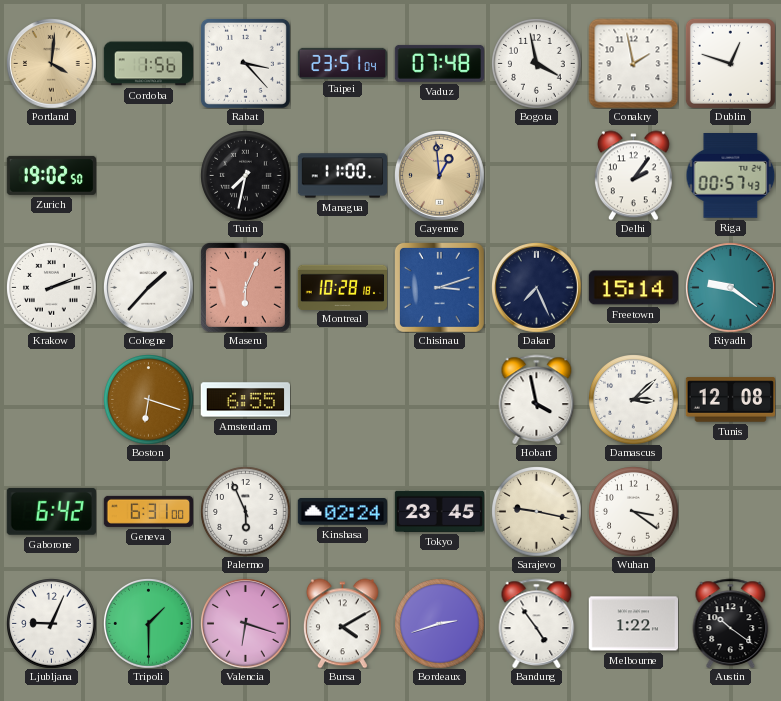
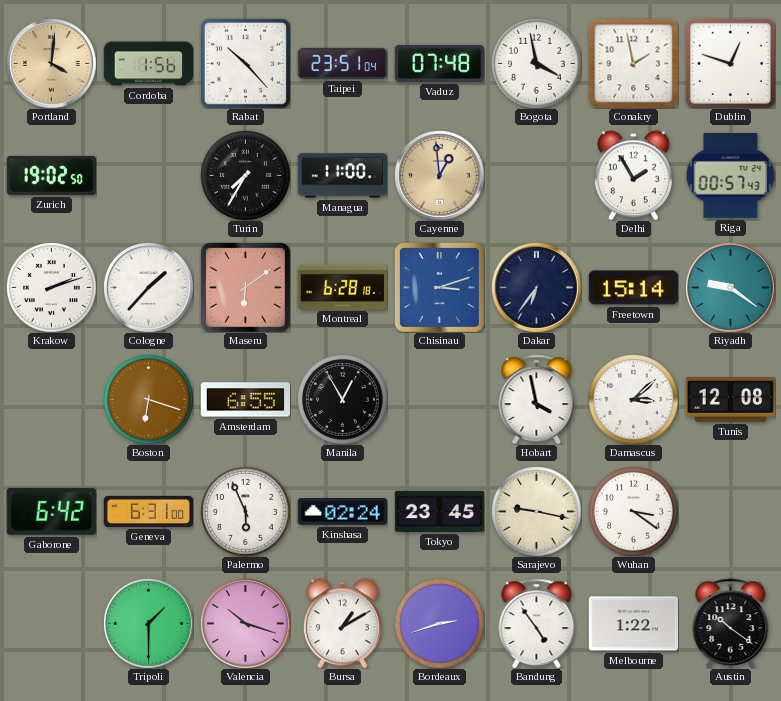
Rabat: 3:23 -> 10:23
Turin: 7:32 -> 7:35
Delhi: 2:06 -> 1:55
Maseru: 6:04 -> 6:09
Montreal: 10:28 -> 6:28
Dakar: 7:26 -> 6:36
Manila: none -> 12:55
Ljubljana: 9:04 -> none
Valencia: 6:18 -> 10:18
Bursa: 4:10 -> 1:10
